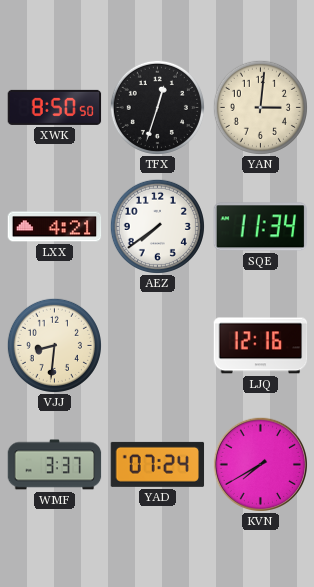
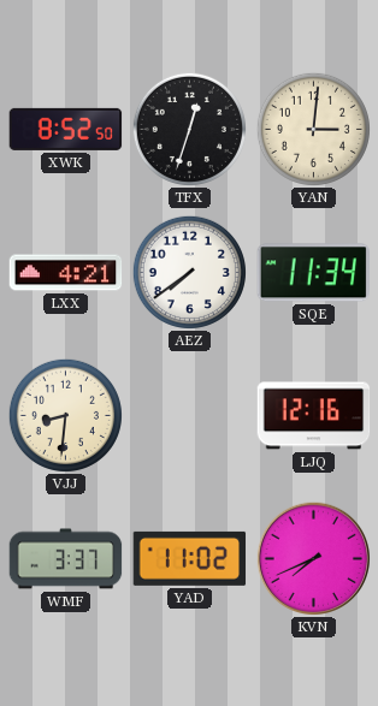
XWK: 8:50 -> 8:52
YAD: 07:24 -> 11:02
KVN: 7:40 -> 7:41
